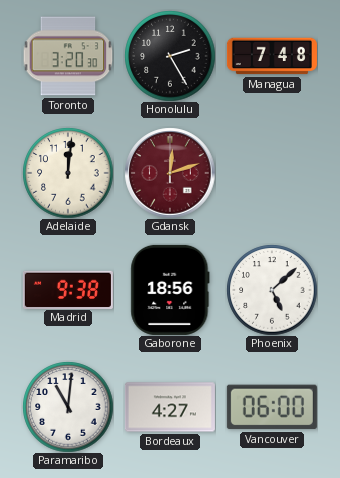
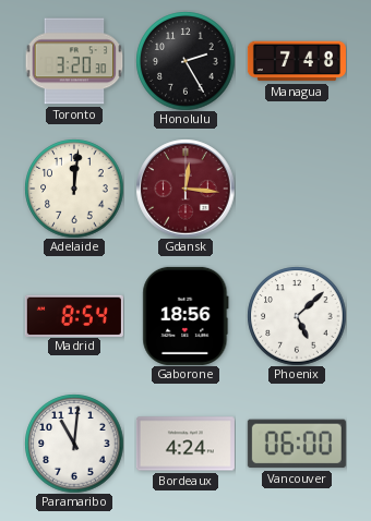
Gdansk: 12:12 -> 12:16
Madrid: 9:38 -> 8:54
Bordeaux: 4:27 -> 4:24
